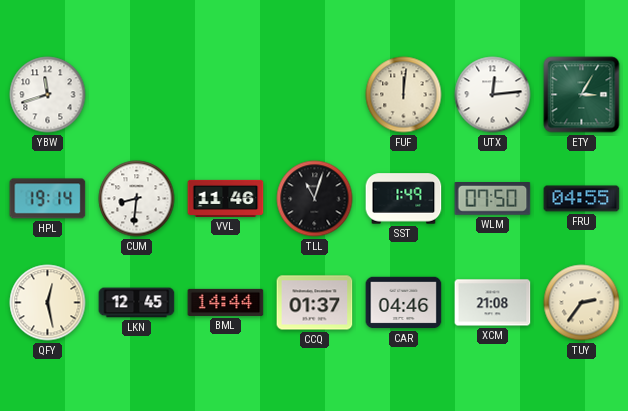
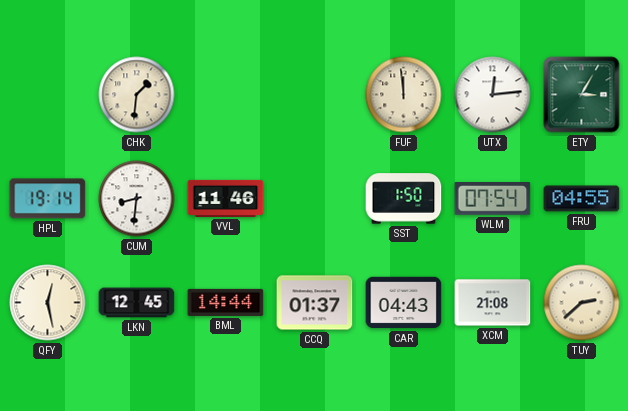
YBW: 11:42 -> none
CHK: none -> 1:31
FUF: 12:01 -> 11:59
TLL: 11:03 -> none
SST: 1:49 -> 1:50
WLM: 07:50 -> 07:54
CAR: 04:46 -> 04:43
TUY: 2:36 -> 2:38
